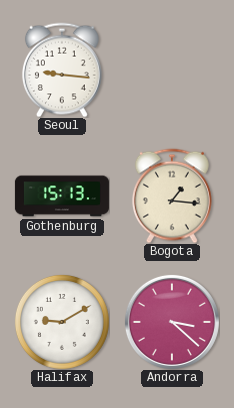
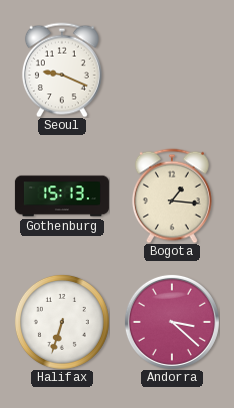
Seoul: 9:16 -> 9:19
Halifax: 9:10 -> 6:33
